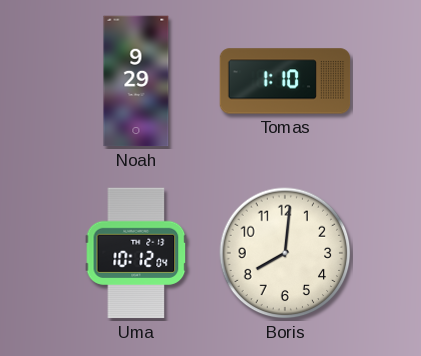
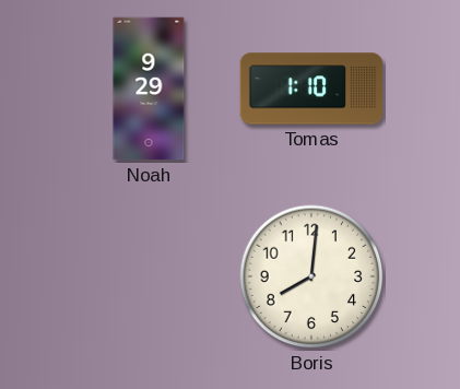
Uma: 10:12 -> none
